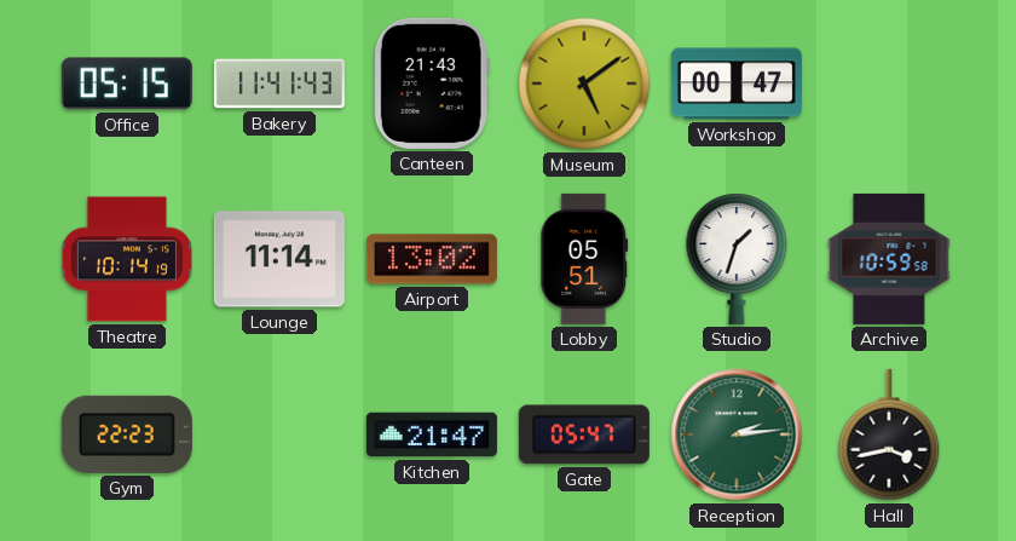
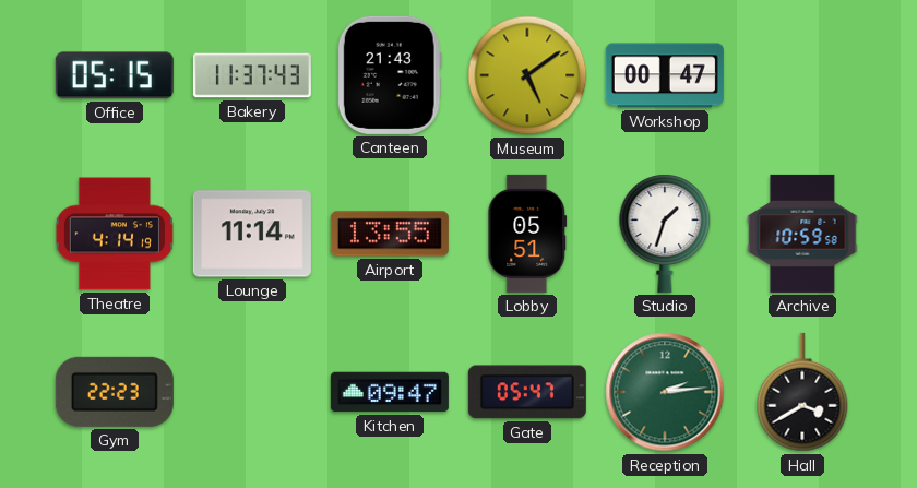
Bakery: 11:41 -> 11:37
Theatre: 10:14 -> 4:14
Airport: 13:02 -> 13:55
Kitchen: 21:47 -> 09:47
Hall: 3:43 -> 3:40
